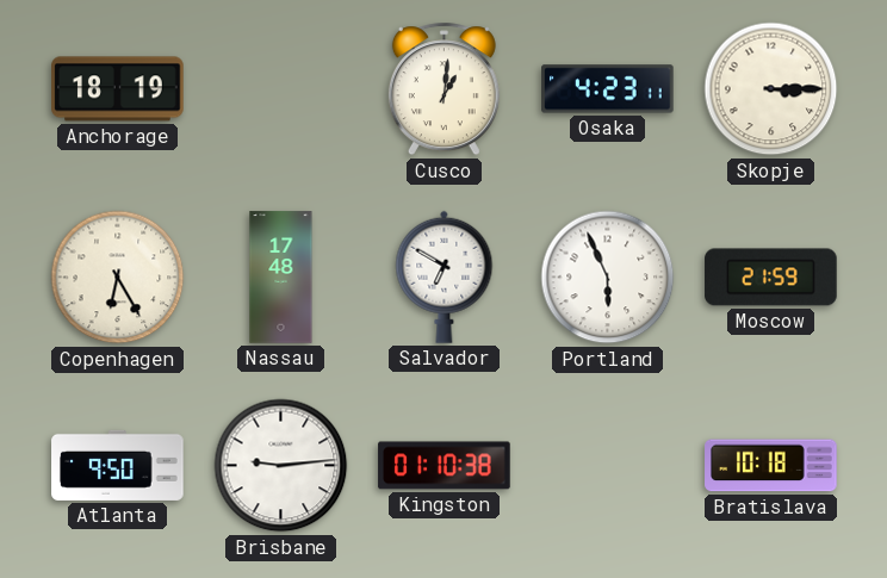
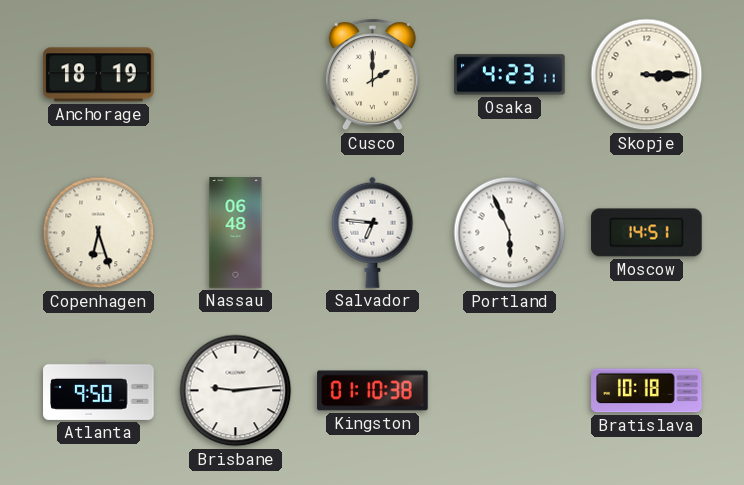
Cusco: 1:01 -> 2:00
Copenhagen: 6:25 -> 6:27
Nassau: 17:48 -> 06:48
Salvador: 6:50 -> 6:46
Moscow: 21:59 -> 14:51
